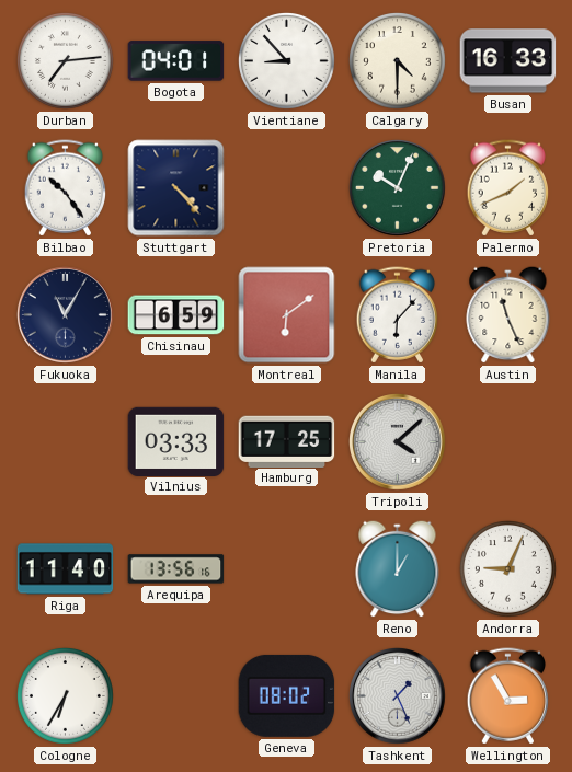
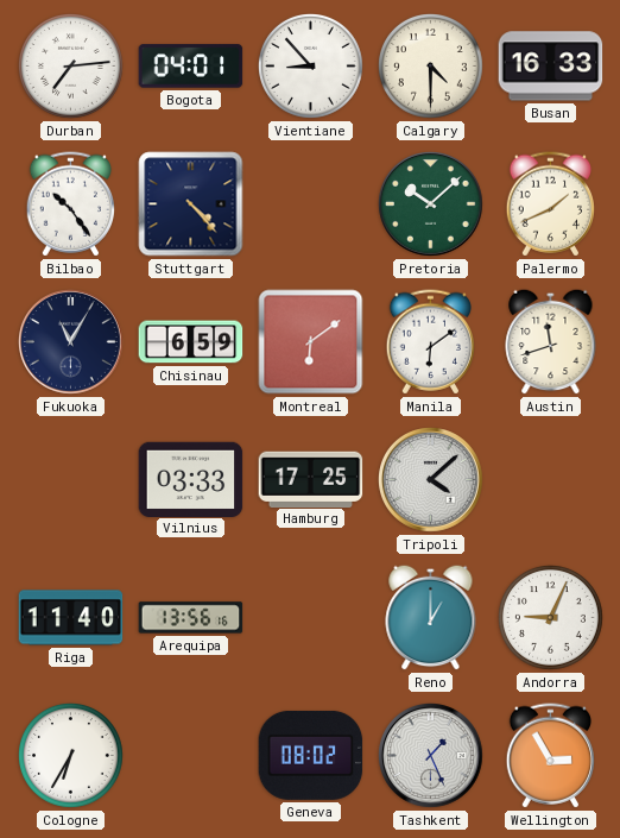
Pretoria: 10:04 -> 10:08
Manila: 6:07 -> 6:09
Austin: 11:26 -> 11:42
